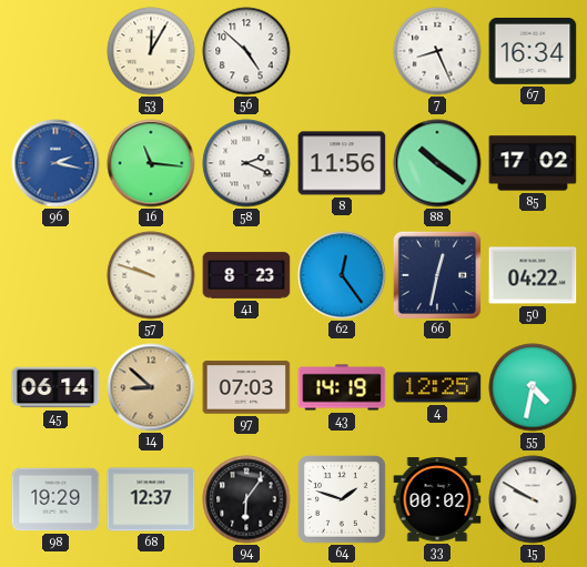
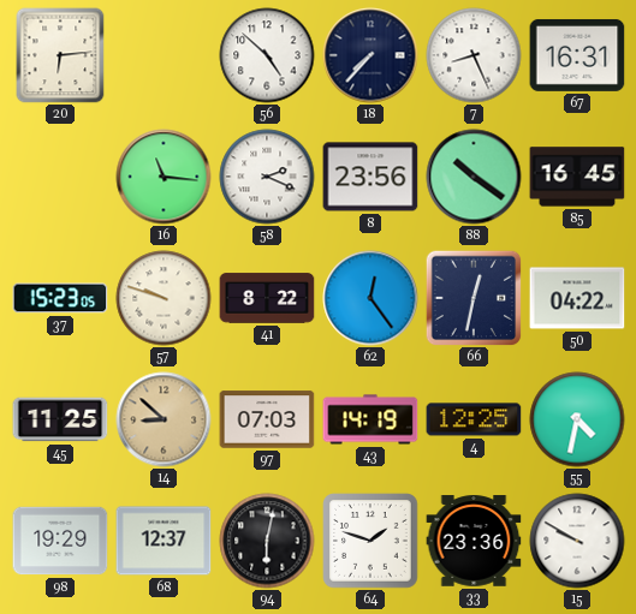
20: none -> 6:14
53: 12:05 -> none
18: none -> 7:37
67: 16:34 -> 16:31
96: 2:17 -> none
8: 11:56 -> 23:56
85: 17:02 -> 16:45
37: none -> 15:23
41: 8:23 -> 8:22
45: 06:14 -> 11:25
94: 6:06 -> 6:02
33: 00:02 -> 23:36
